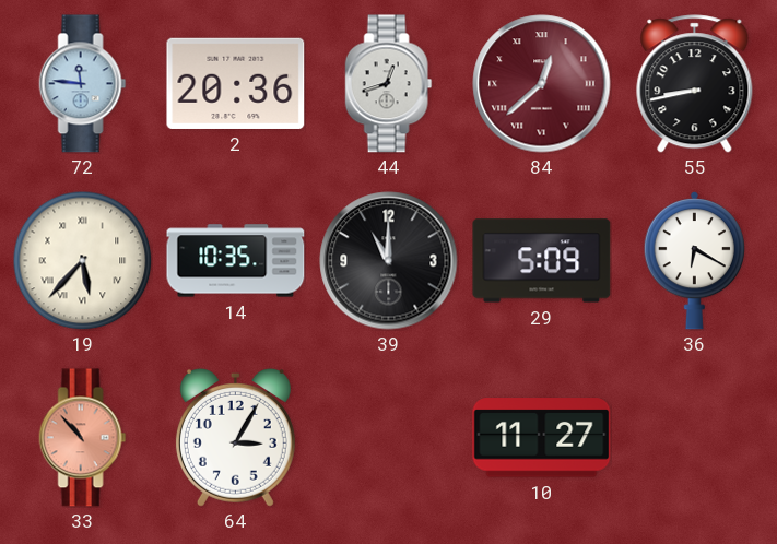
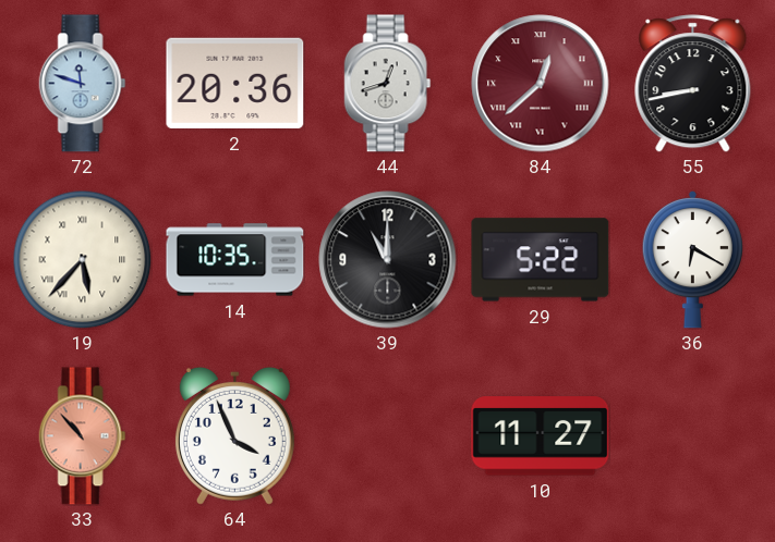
72: 11:46 -> 11:48
29: 5:09 -> 5:22
64: 3:05 -> 3:56
